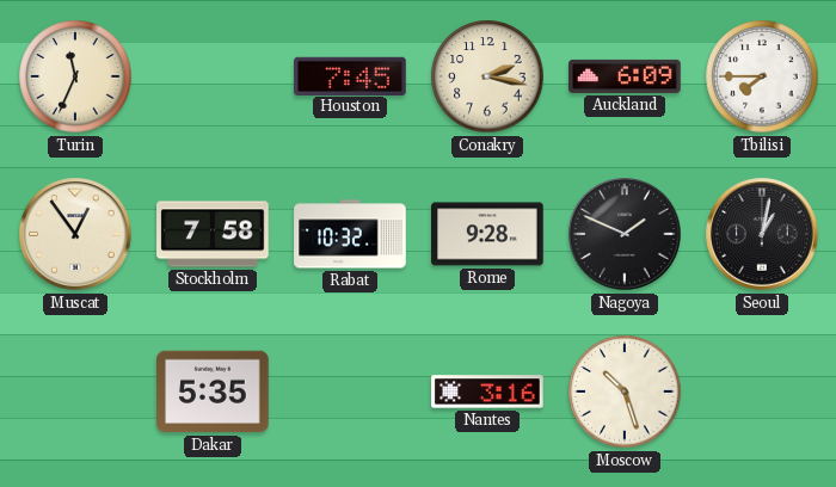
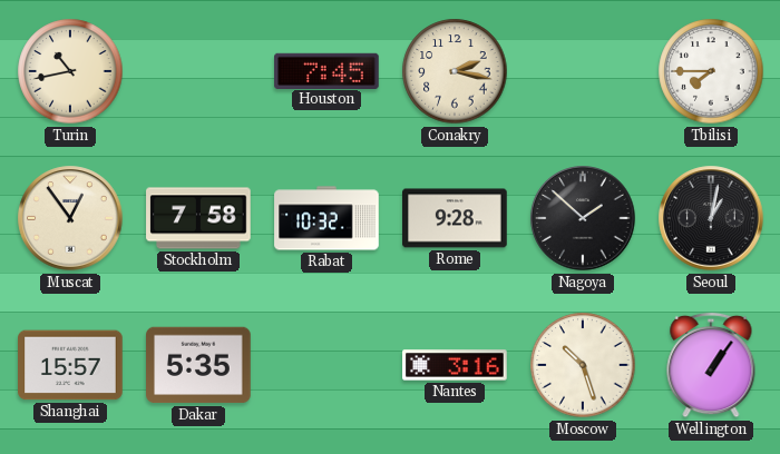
Turin: 11:34 -> 10:43
Auckland: 6:09 -> none
Nagoya: 1:49 -> 1:52
Shanghai: none -> 15:57
Wellington: none -> 1:06
